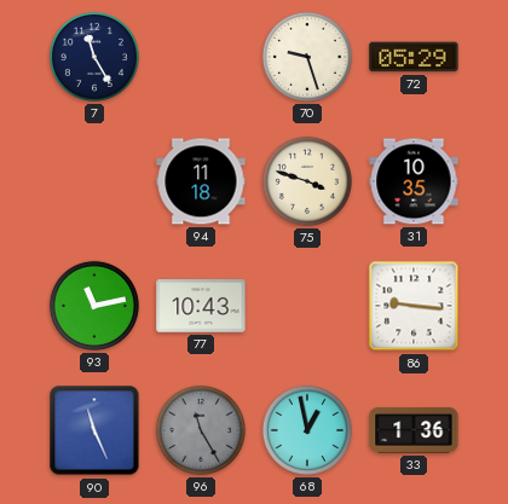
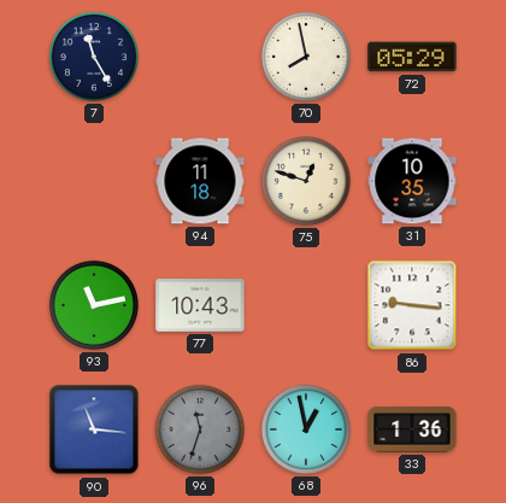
70: 9:27 -> 7:58
75: 3:48 -> 12:48
90: 11:26 -> 11:16
96: 11:25 -> 11:33
